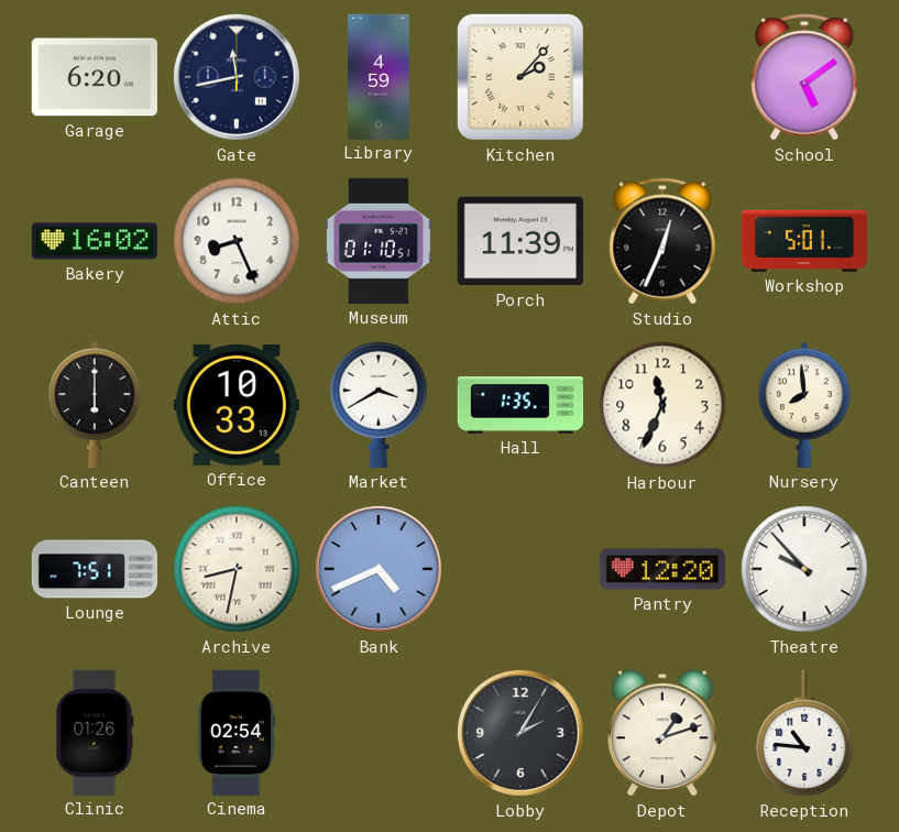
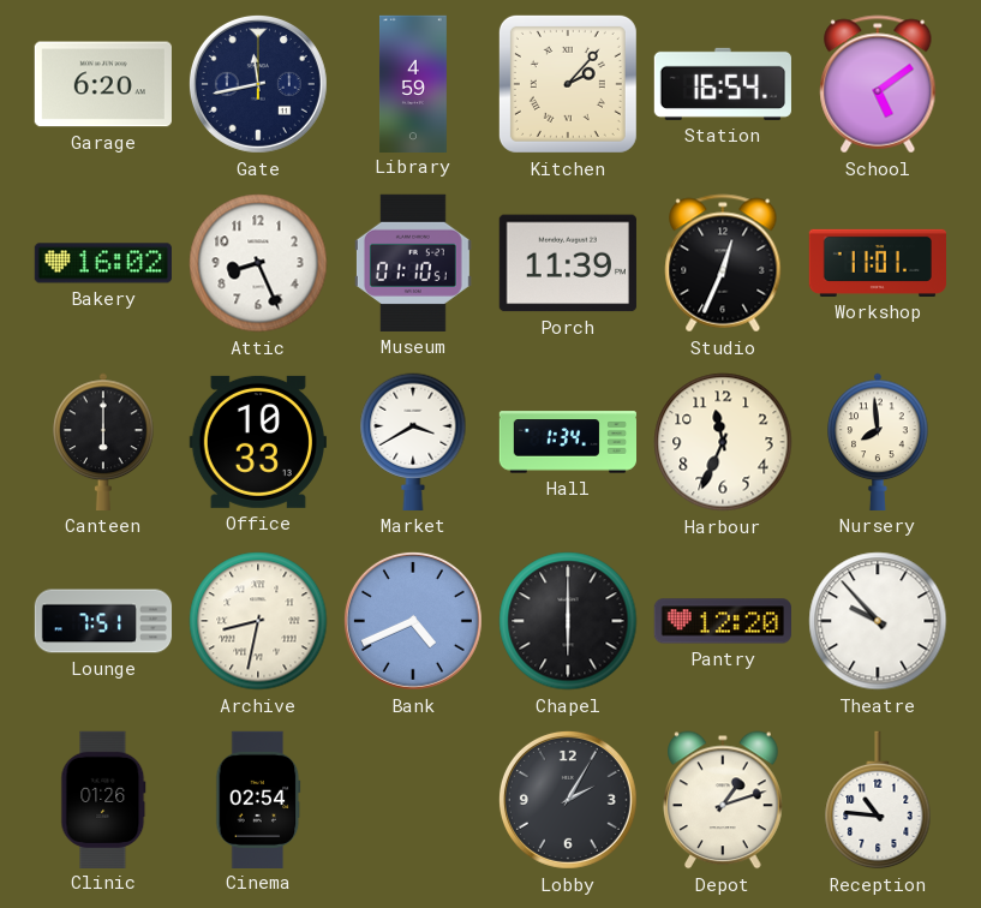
Station: none -> 16:54
Workshop: 5:01 -> 11:01
Hall: 1:35 -> 1:34
Chapel: none -> 6:00
